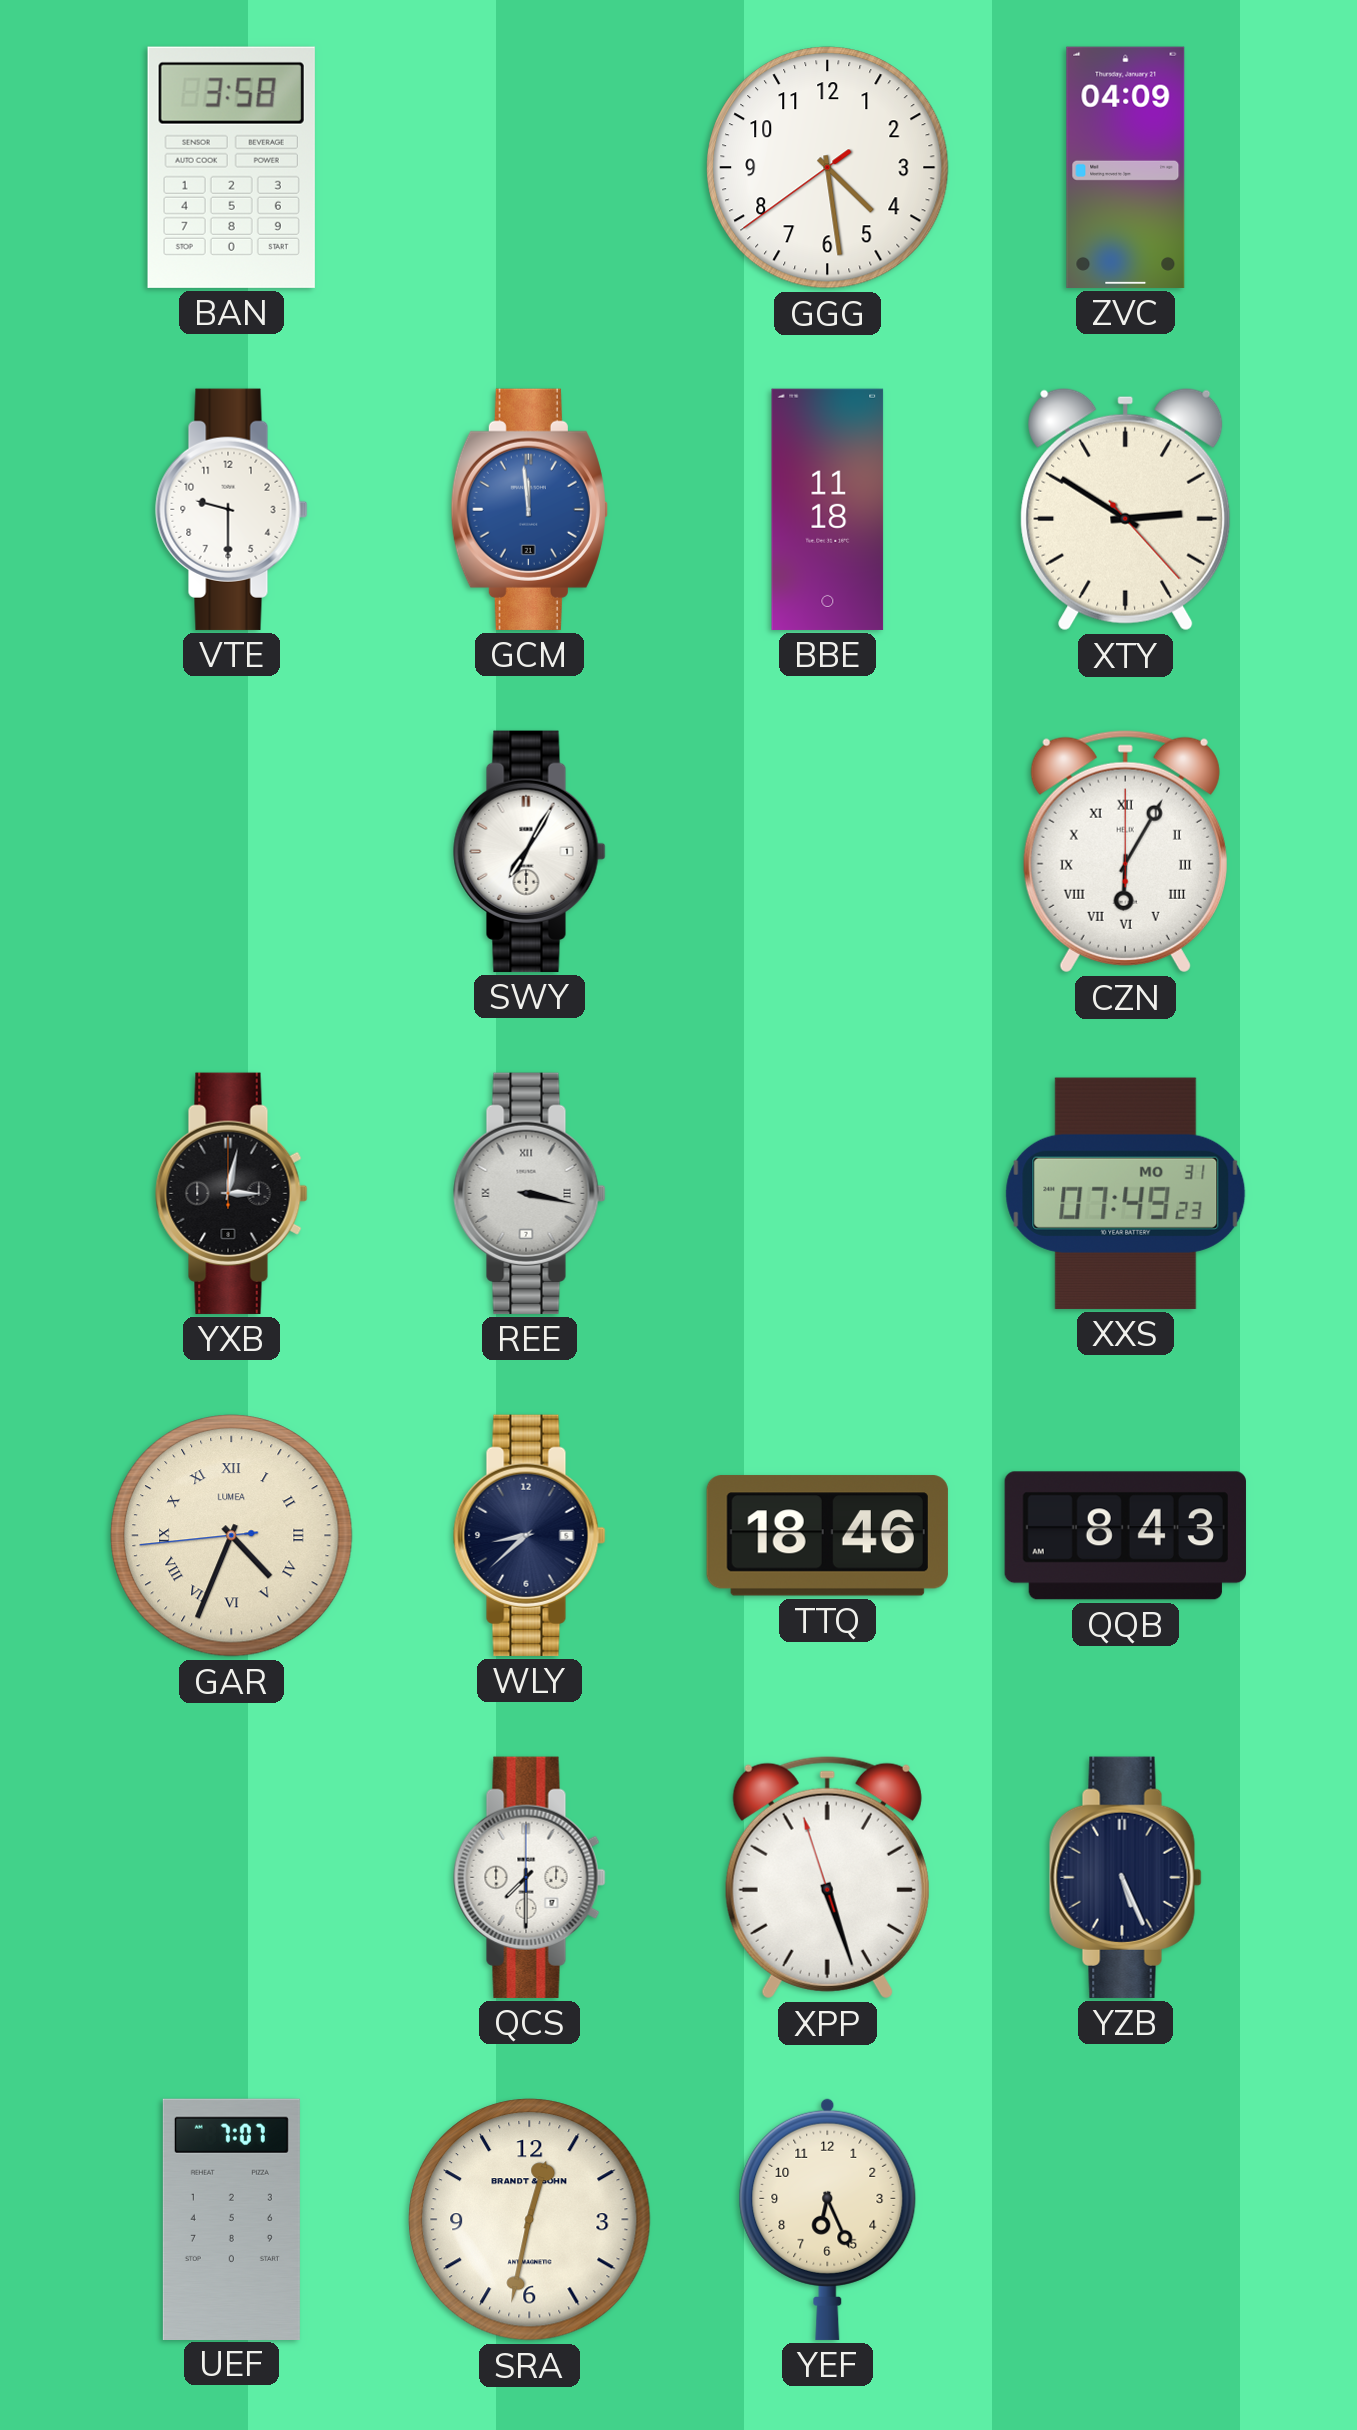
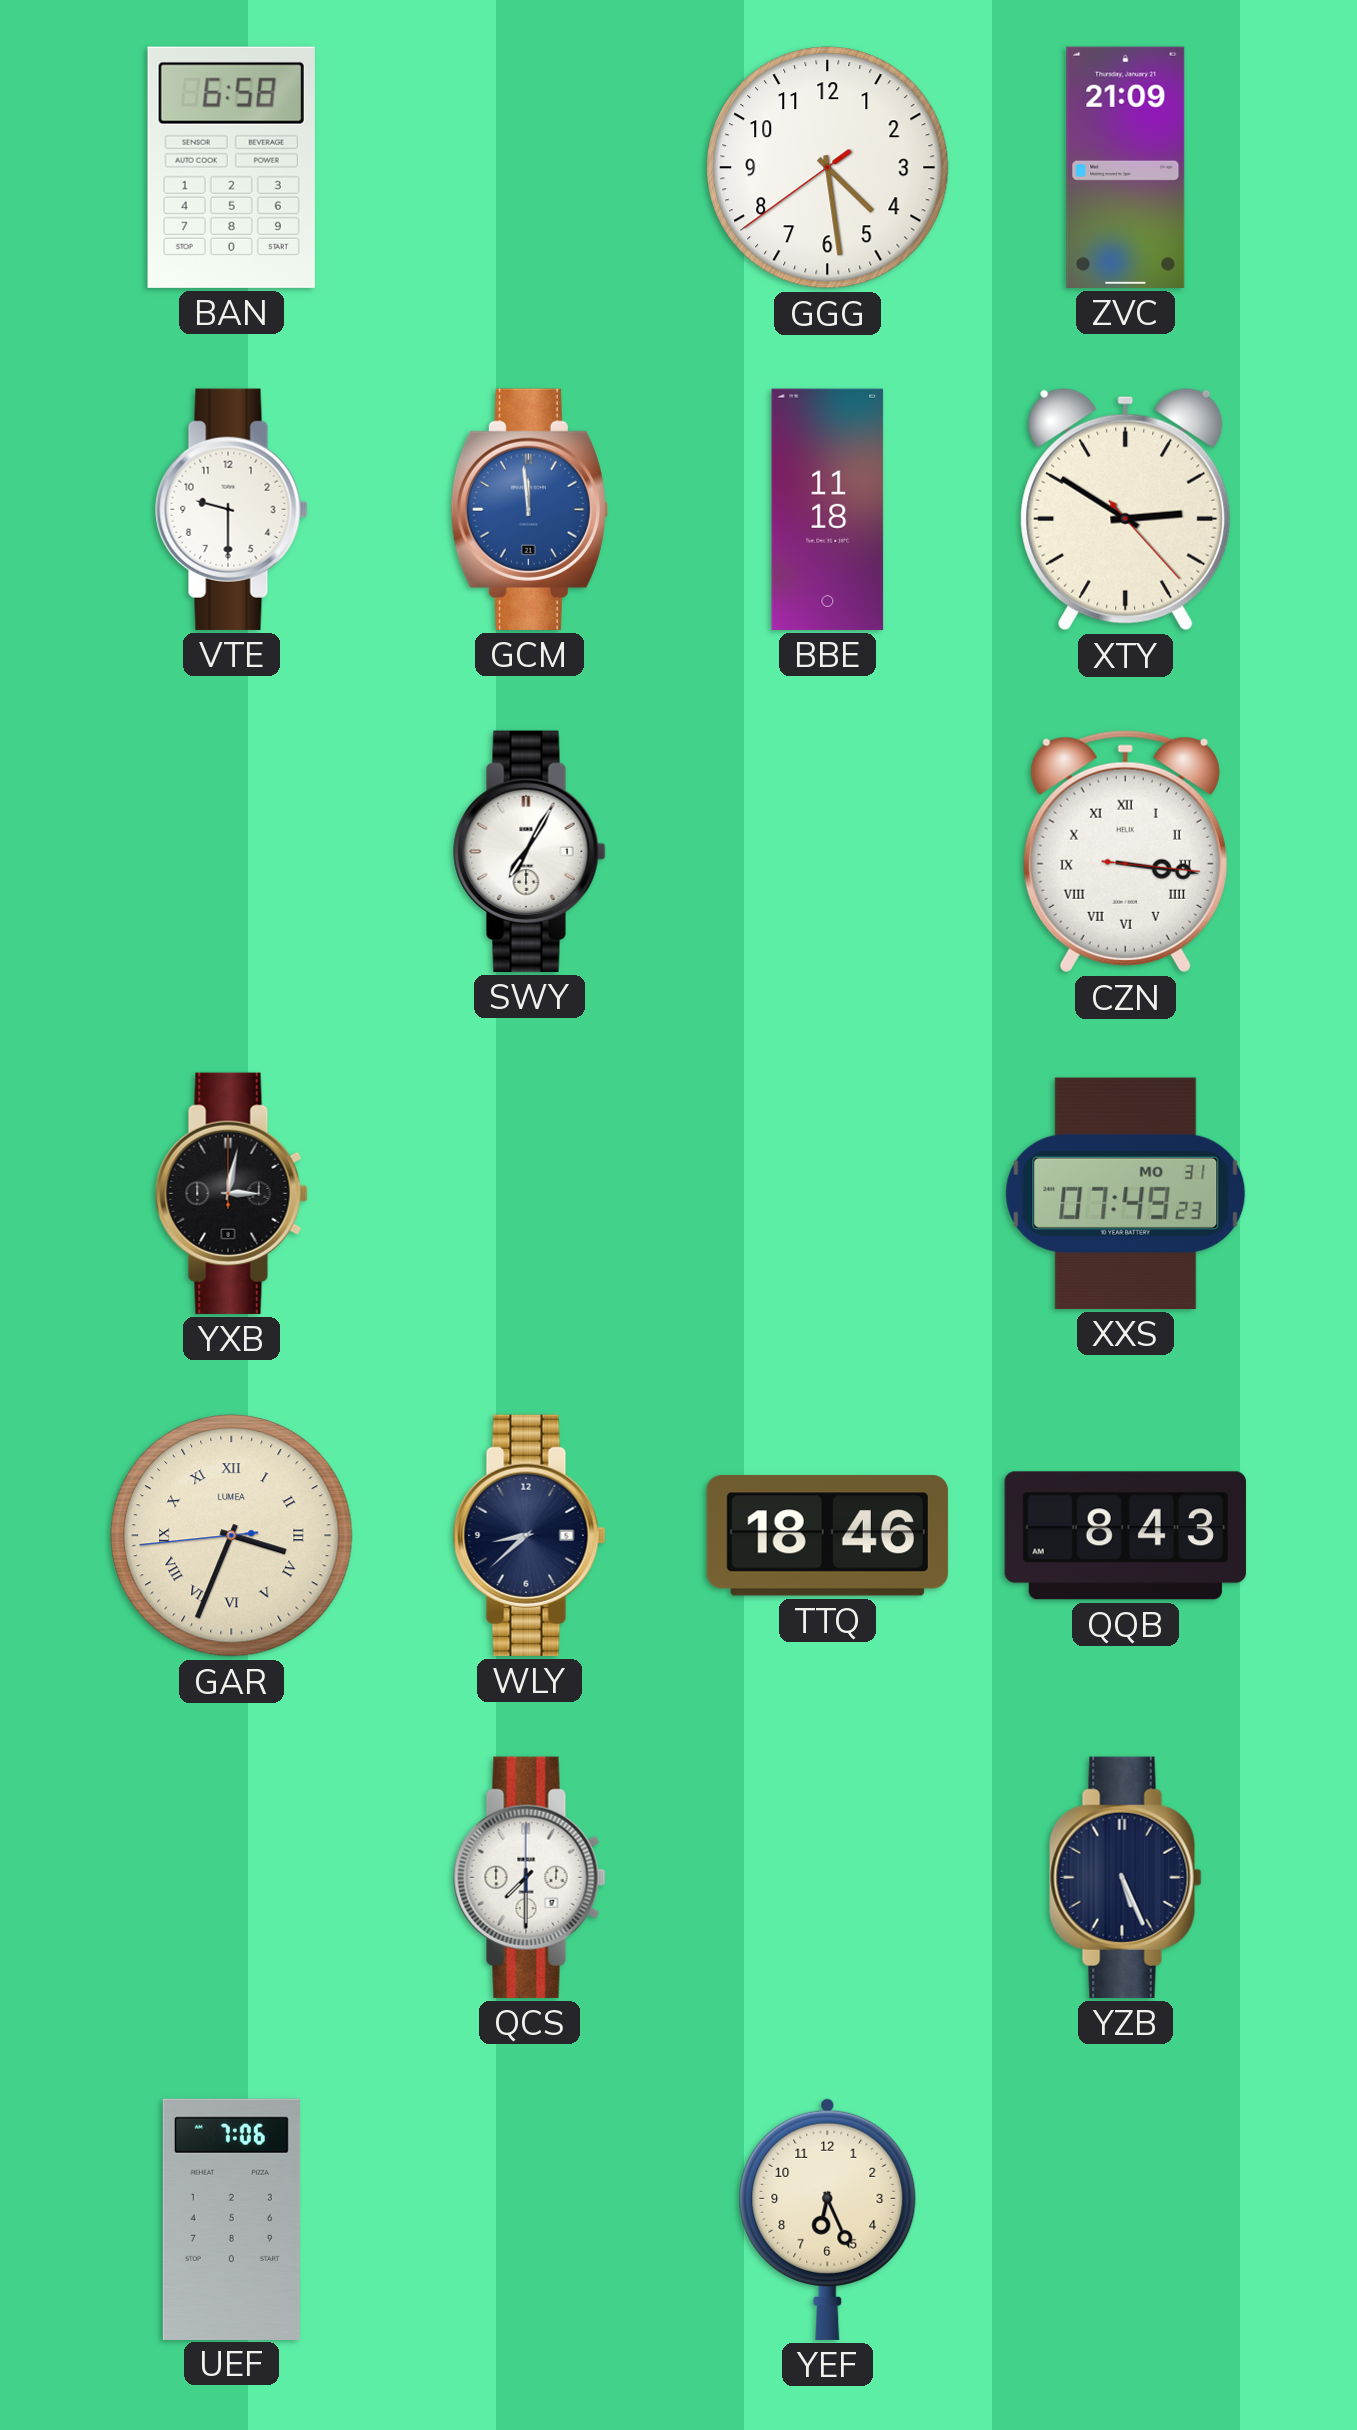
BAN: 3:58 -> 6:58
ZVC: 04:09 -> 21:09
CZN: 6:05 -> 3:16
REE: 3:17 -> none
GAR: 4:33 -> 3:33
XPP: 5:26 -> none
UEF: 7:07 -> 7:06
SRA: 12:32 -> none
